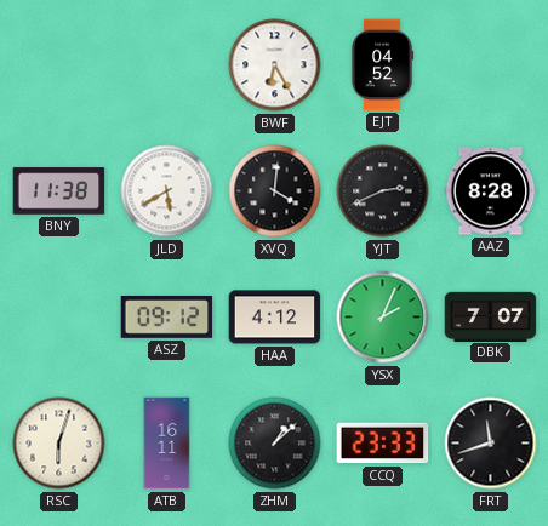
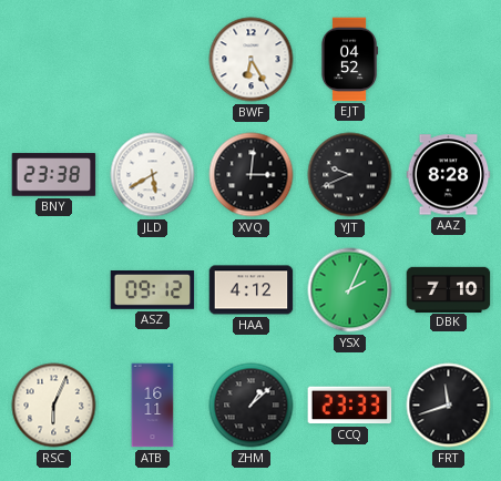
BNY: 11:38 -> 23:38
XVQ: 4:01 -> 3:01
YJT: 2:41 -> 9:41
DBK: 7:07 -> 7:10
RSC: 6:03 -> 6:04
